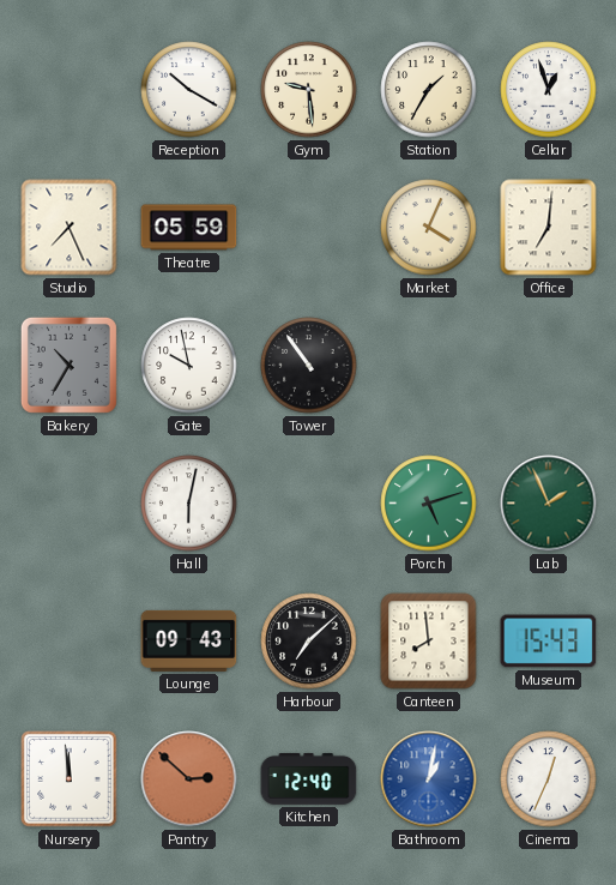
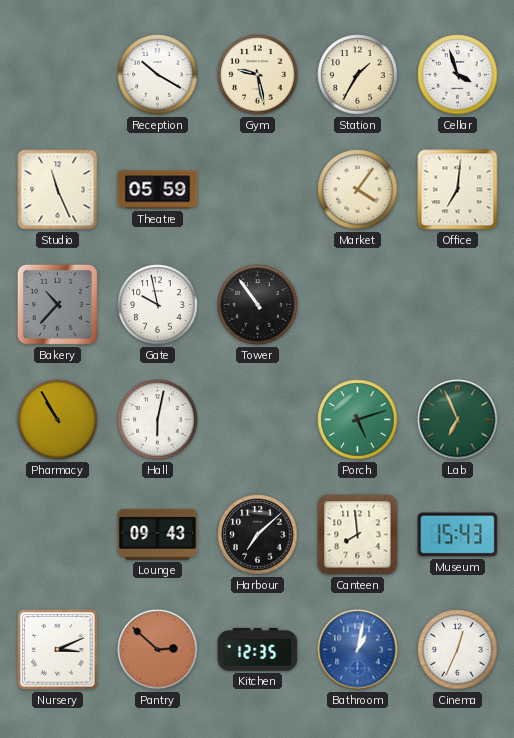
Gym: 9:29 -> 9:28
Cellar: 12:57 -> 3:57
Studio: 7:26 -> 11:26
Market: 4:04 -> 4:06
Bakery: 10:35 -> 10:37
Pharmacy: none -> 10:55
Lab: 1:56 -> 6:56
Nursery: 11:59 -> 3:11
Kitchen: 12:40 -> 12:35
